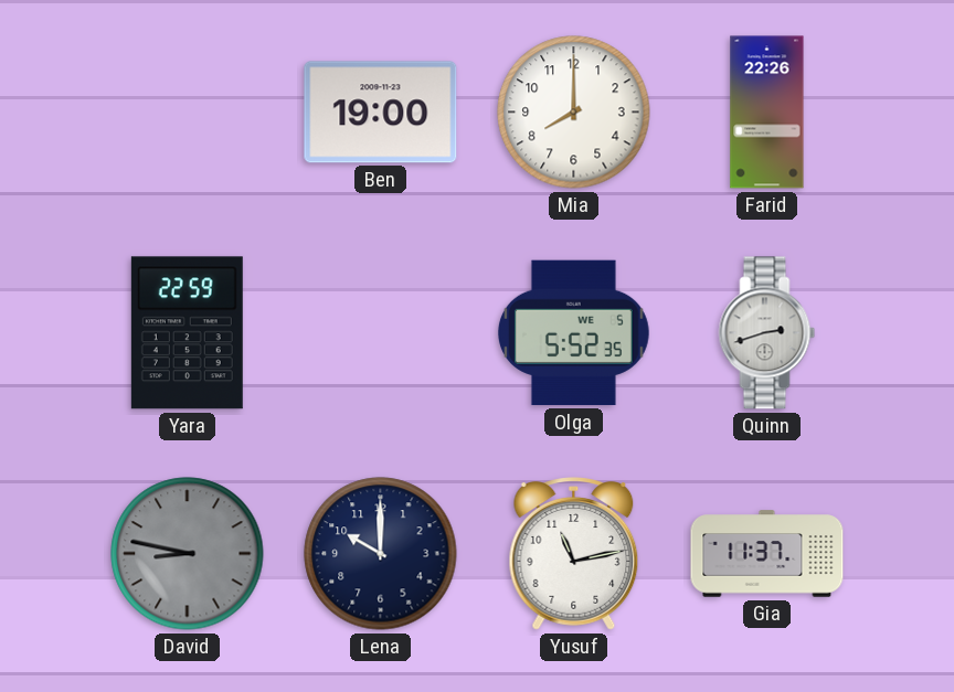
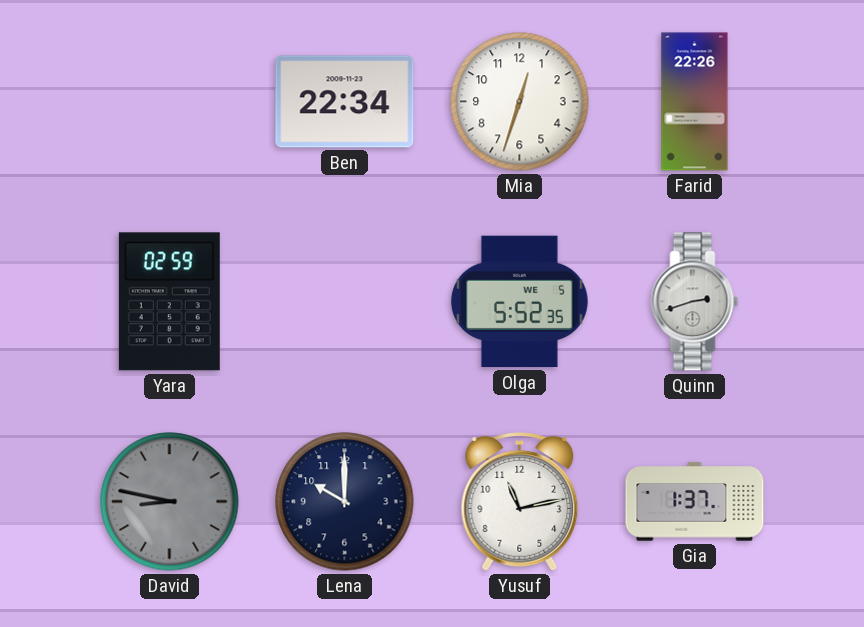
Ben: 19:00 -> 22:34
Mia: 8:00 -> 12:33
Yara: 22:59 -> 02:59
Gia: 11:37 -> 1:37
